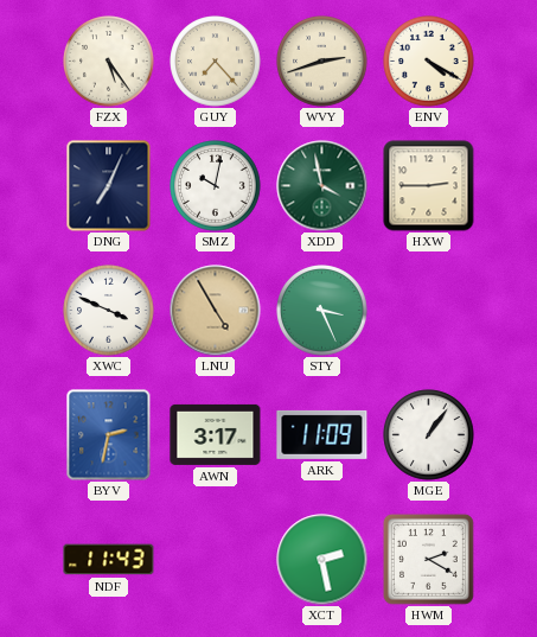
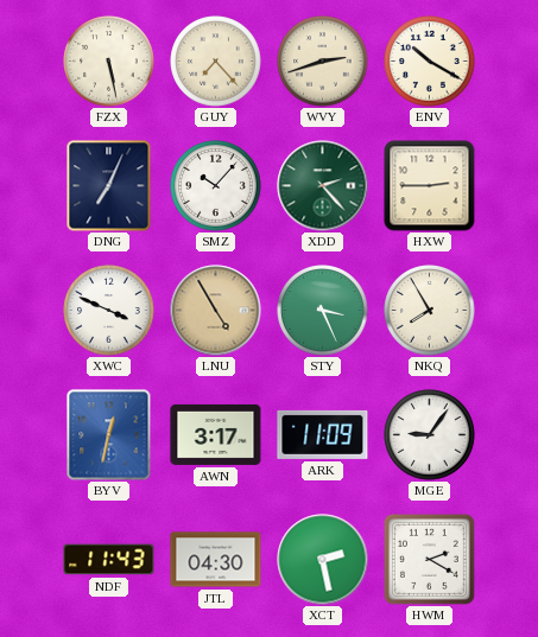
FZX: 5:24 -> 5:28
ENV: 4:20 -> 10:20
SMZ: 10:02 -> 10:07
XDD: 3:58 -> 2:23
NKQ: none -> 7:55
BYV: 2:32 -> 12:32
MGE: 1:06 -> 9:06
JTL: none -> 04:30
